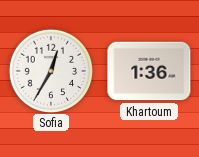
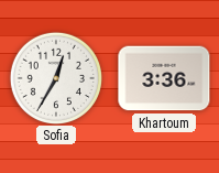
Khartoum: 1:36 -> 3:36
